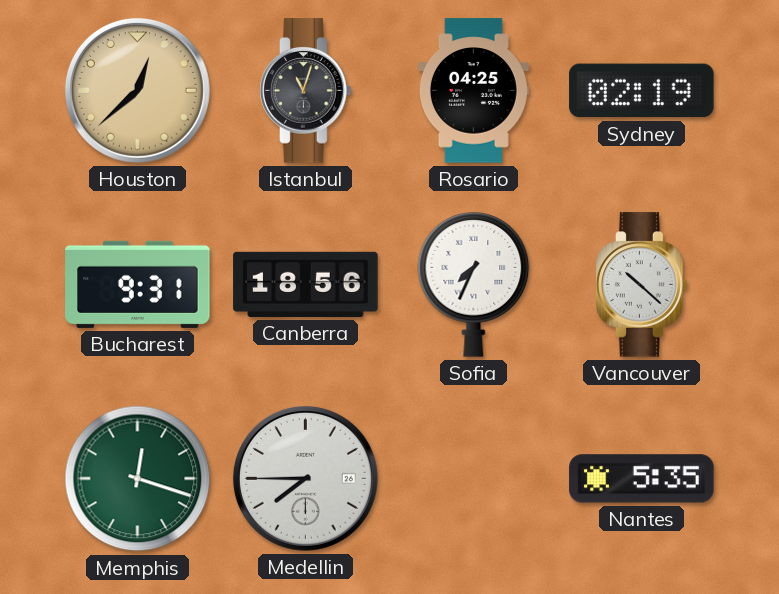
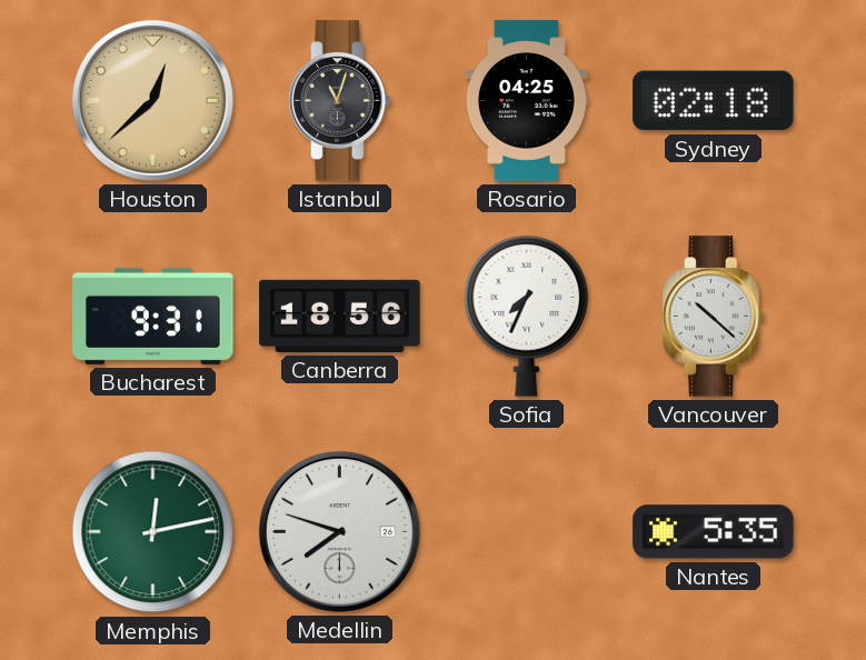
Sydney: 02:19 -> 02:18
Memphis: 12:18 -> 12:13
Medellin: 7:45 -> 7:48
